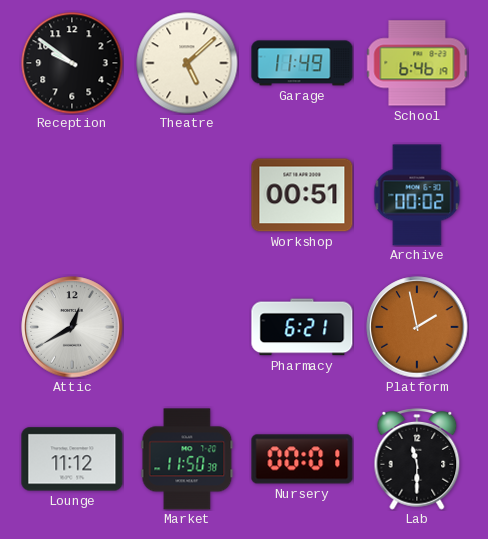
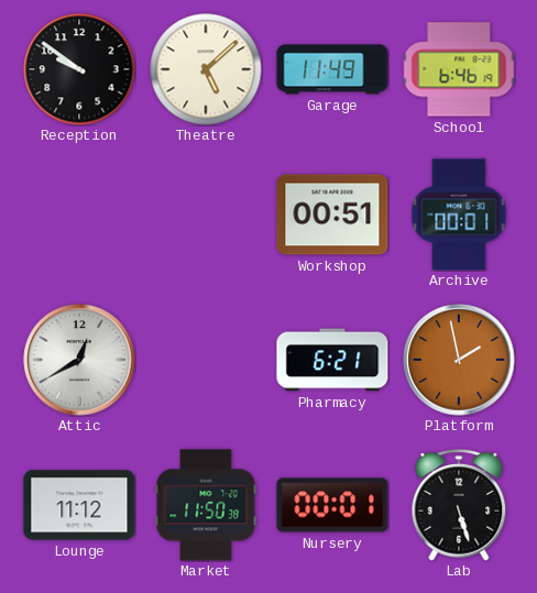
Archive: 00:02 -> 00:01
Lab: 11:30 -> 5:27
